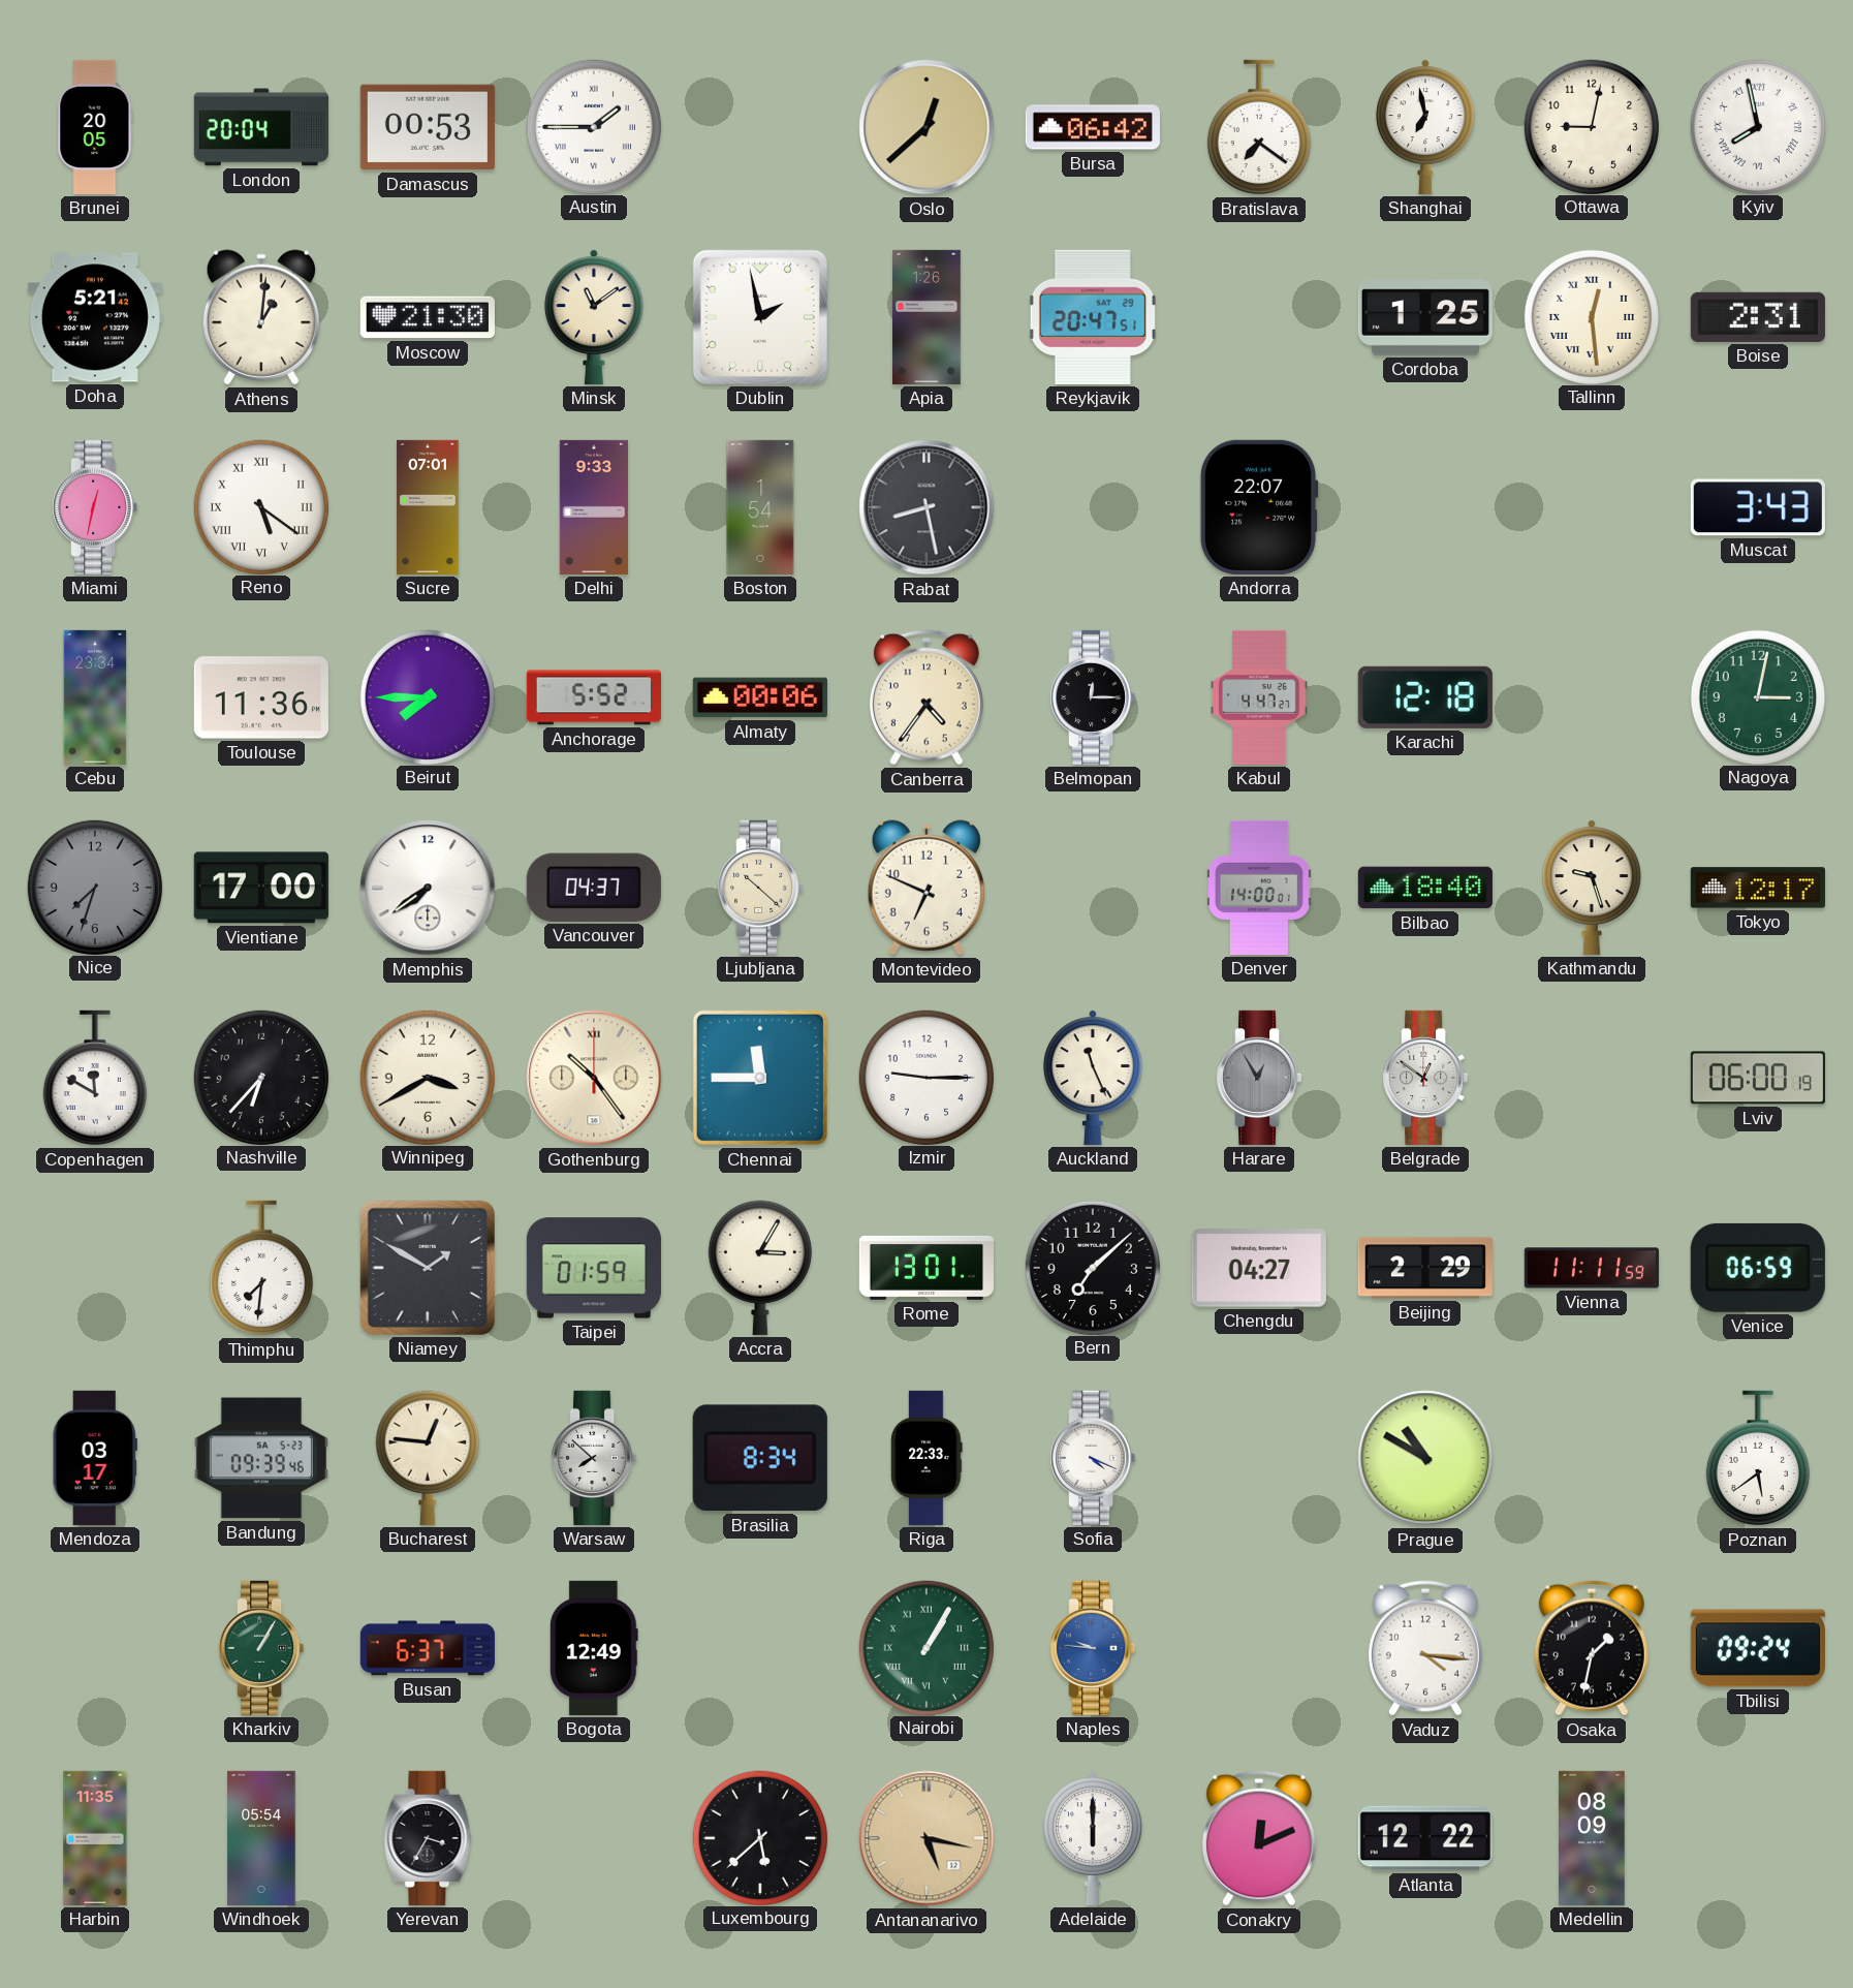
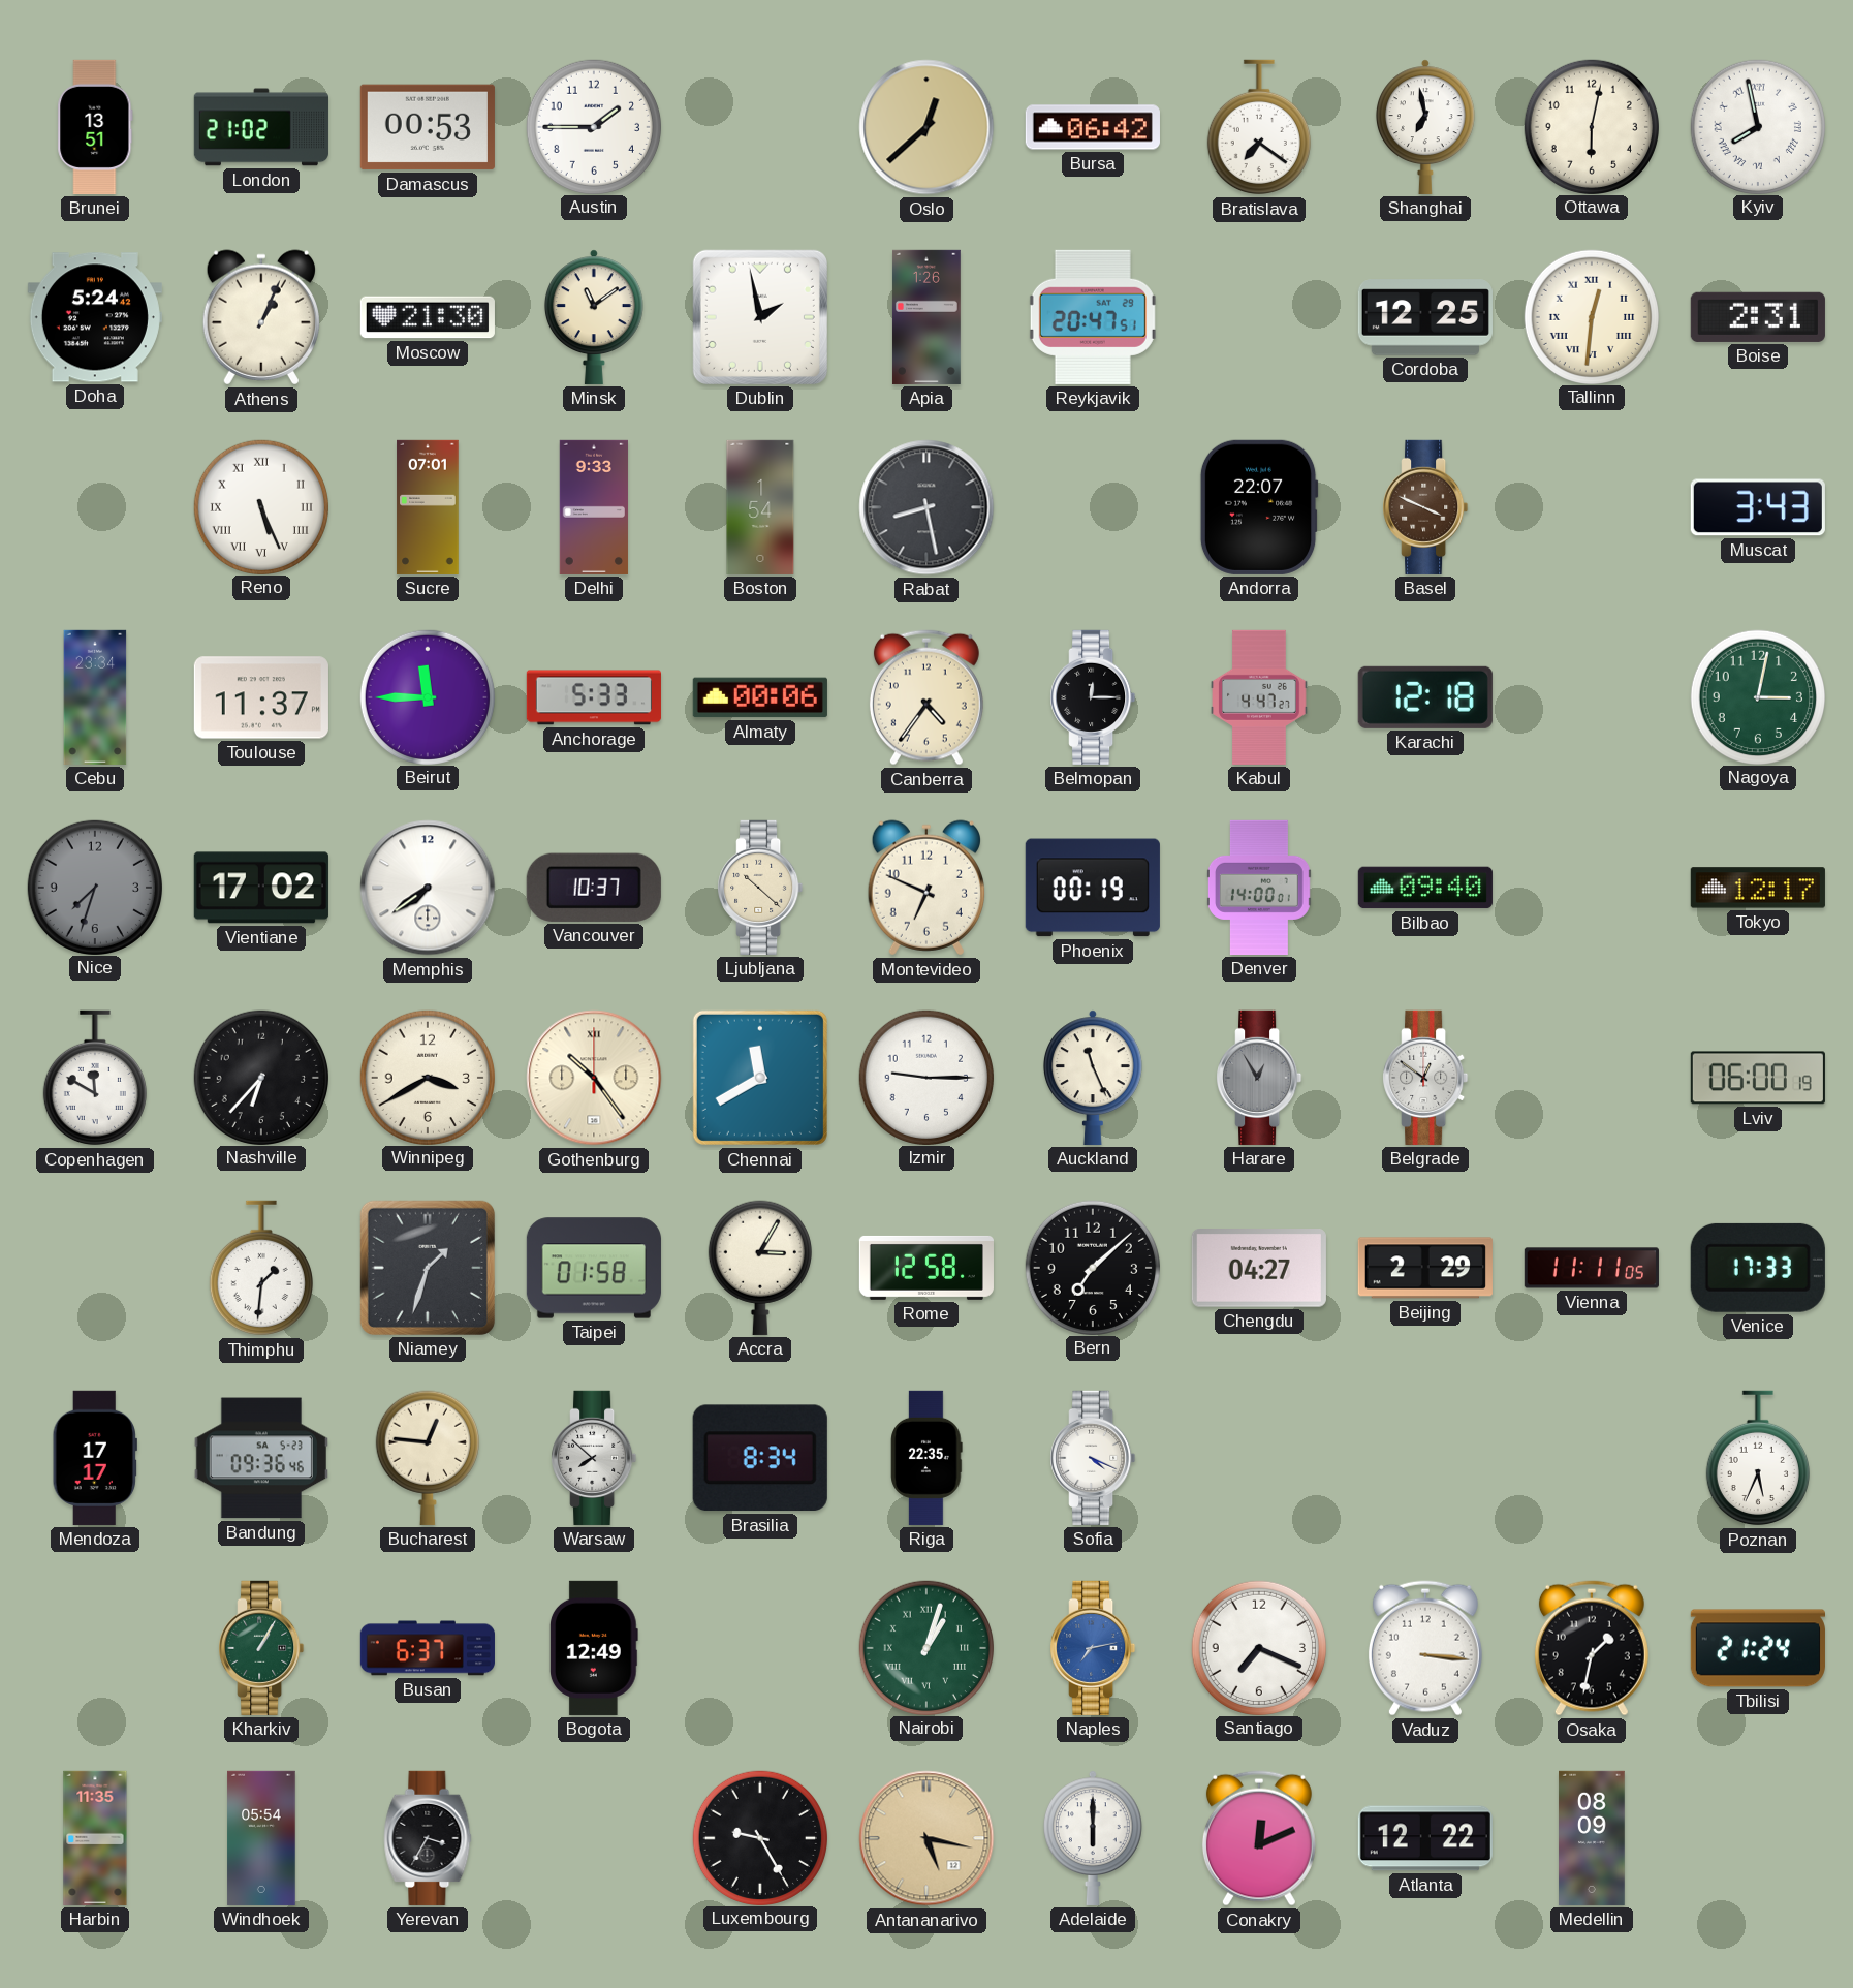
Brunei: 20:05 -> 13:51
London: 20:04 -> 21:02
Austin numerals: Roman -> Arabic
Ottawa: 9:02 -> 6:02
Doha: 5:21 -> 5:24
Athens: 1:01 -> 1:04
Cordoba: 1:25 -> 12:25
Tallinn: 12:29 -> 12:31
Miami: 12:32 -> none
Reno: 5:21 -> 5:26
Basel: none -> 3:49
Toulouse: 11:36 -> 11:37
Beirut: 7:45 -> 11:45
Anchorage: 5:52 -> 5:33
Vientiane: 17:00 -> 17:02
Vancouver: 04:37 -> 10:37
Phoenix: none -> 00:19
Bilbao: 18:40 -> 09:40
Kathmandu: 9:27 -> none
Chennai: 11:45 -> 11:40
Thimphu: 7:31 -> 1:31
Niamey: 1:50 -> 1:33
Taipei: 01:59 -> 01:58
Rome: 13:01 -> 12:58
Vienna: 11:11:59 -> 11:11:05
Venice: 06:59 -> 17:33
Mendoza: 03:17 -> 17:17
Bandung: 09:39 -> 09:36
Riga: 22:33 -> 22:35
Prague: 10:50 -> none
Poznan: 5:39 -> 5:34
Nairobi: 1:05 -> 1:03
Naples: 9:46 -> 7:13
Santiago: none -> 7:19
Vaduz: 4:16 -> 3:16
Tbilisi: 09:24 -> 21:24
Luxembourg: 5:38 -> 9:25
